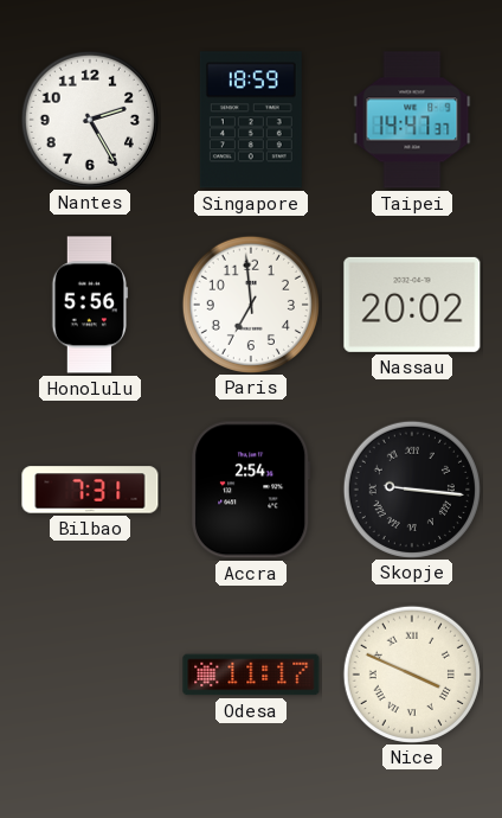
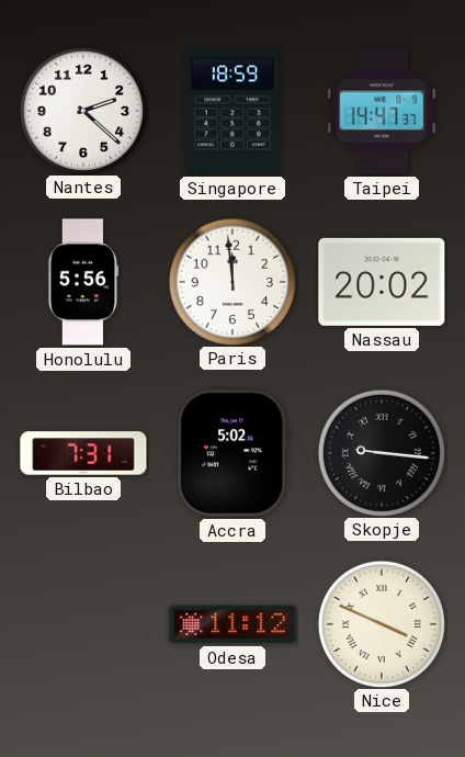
Nantes: 2:25 -> 2:22
Paris: 6:59 -> 11:59
Accra: 2:54 -> 5:02
Odesa: 11:17 -> 11:12
